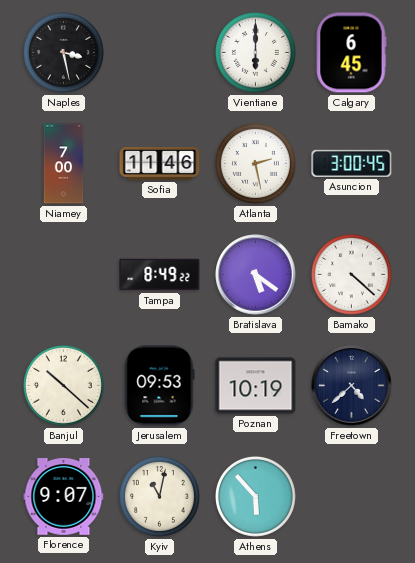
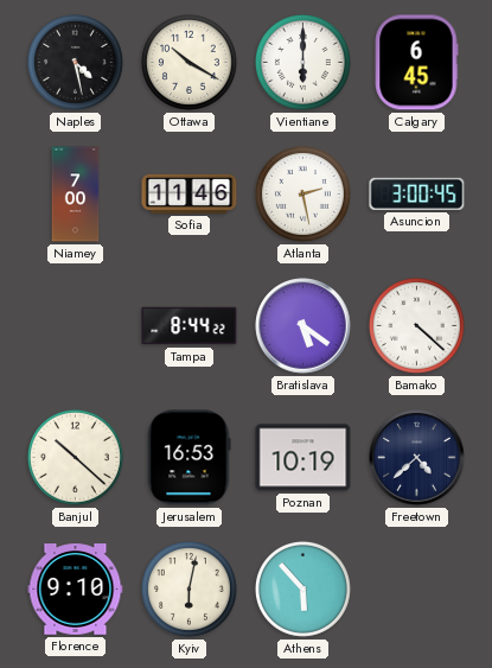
Naples: 3:28 -> 4:28
Ottawa: none -> 10:20
Tampa: 8:49 -> 8:44
Jerusalem: 09:53 -> 16:53
Florence: 9:07 -> 9:10
Kyiv: 11:02 -> 6:02
